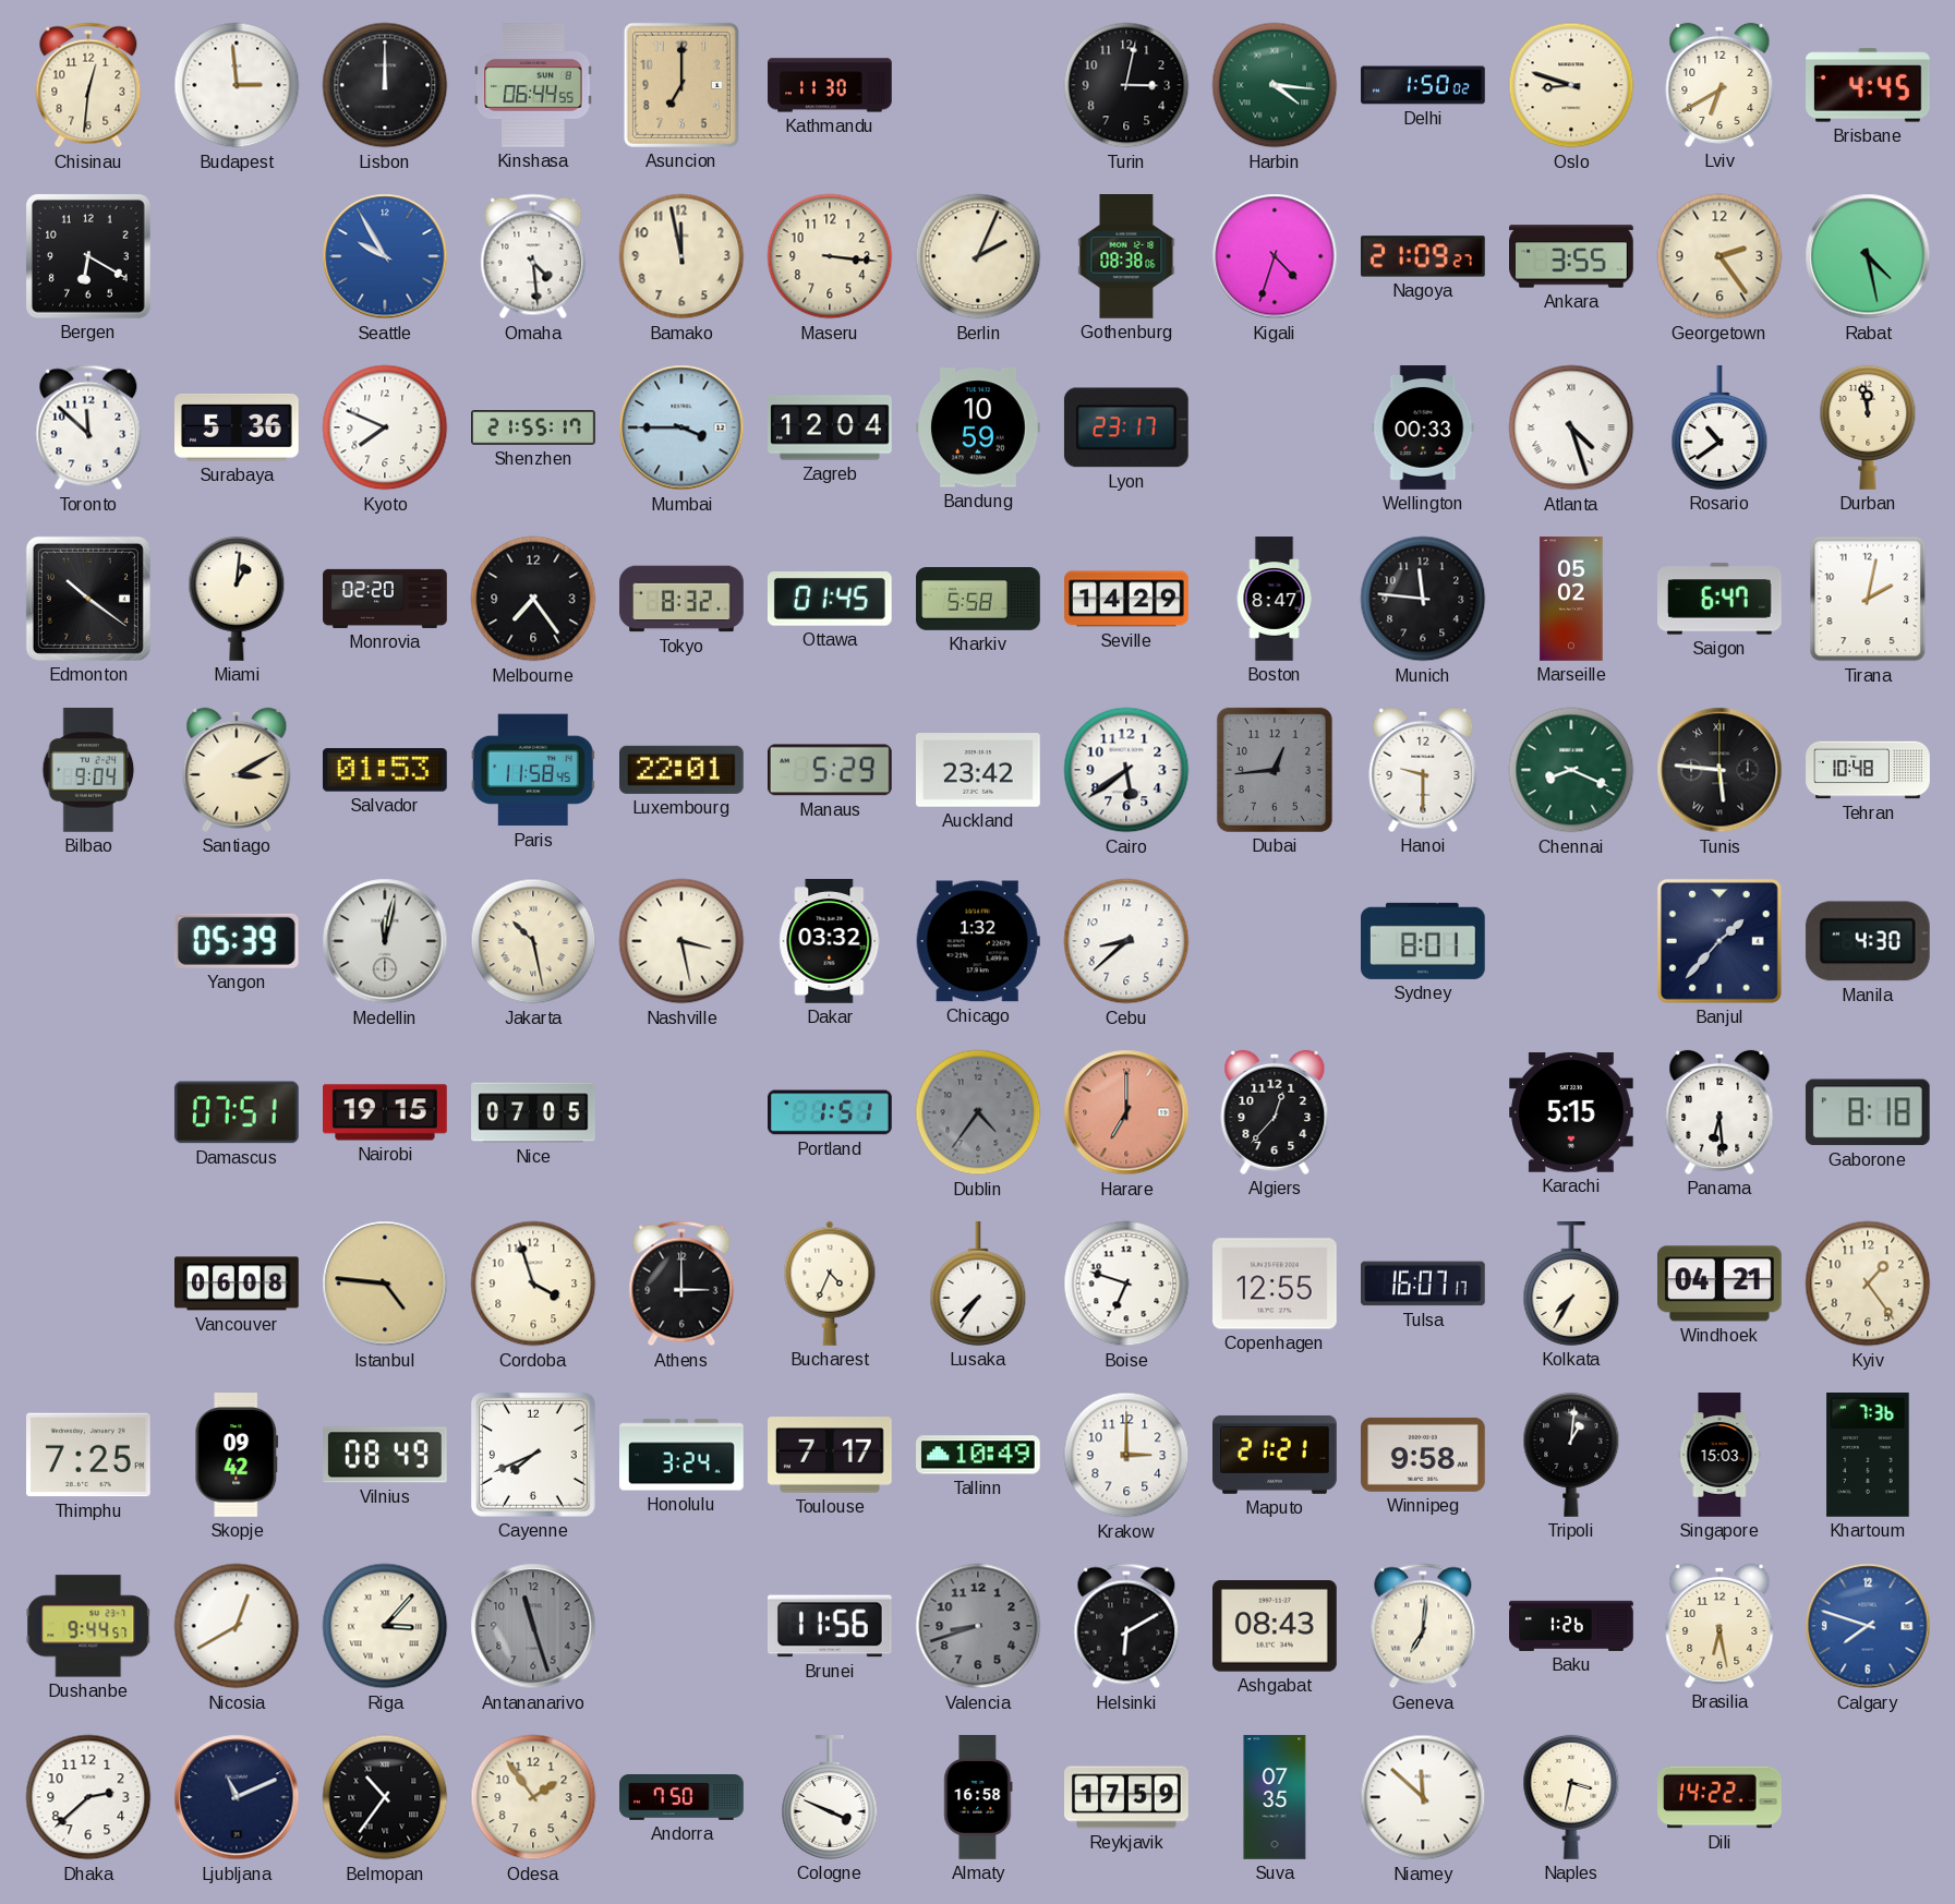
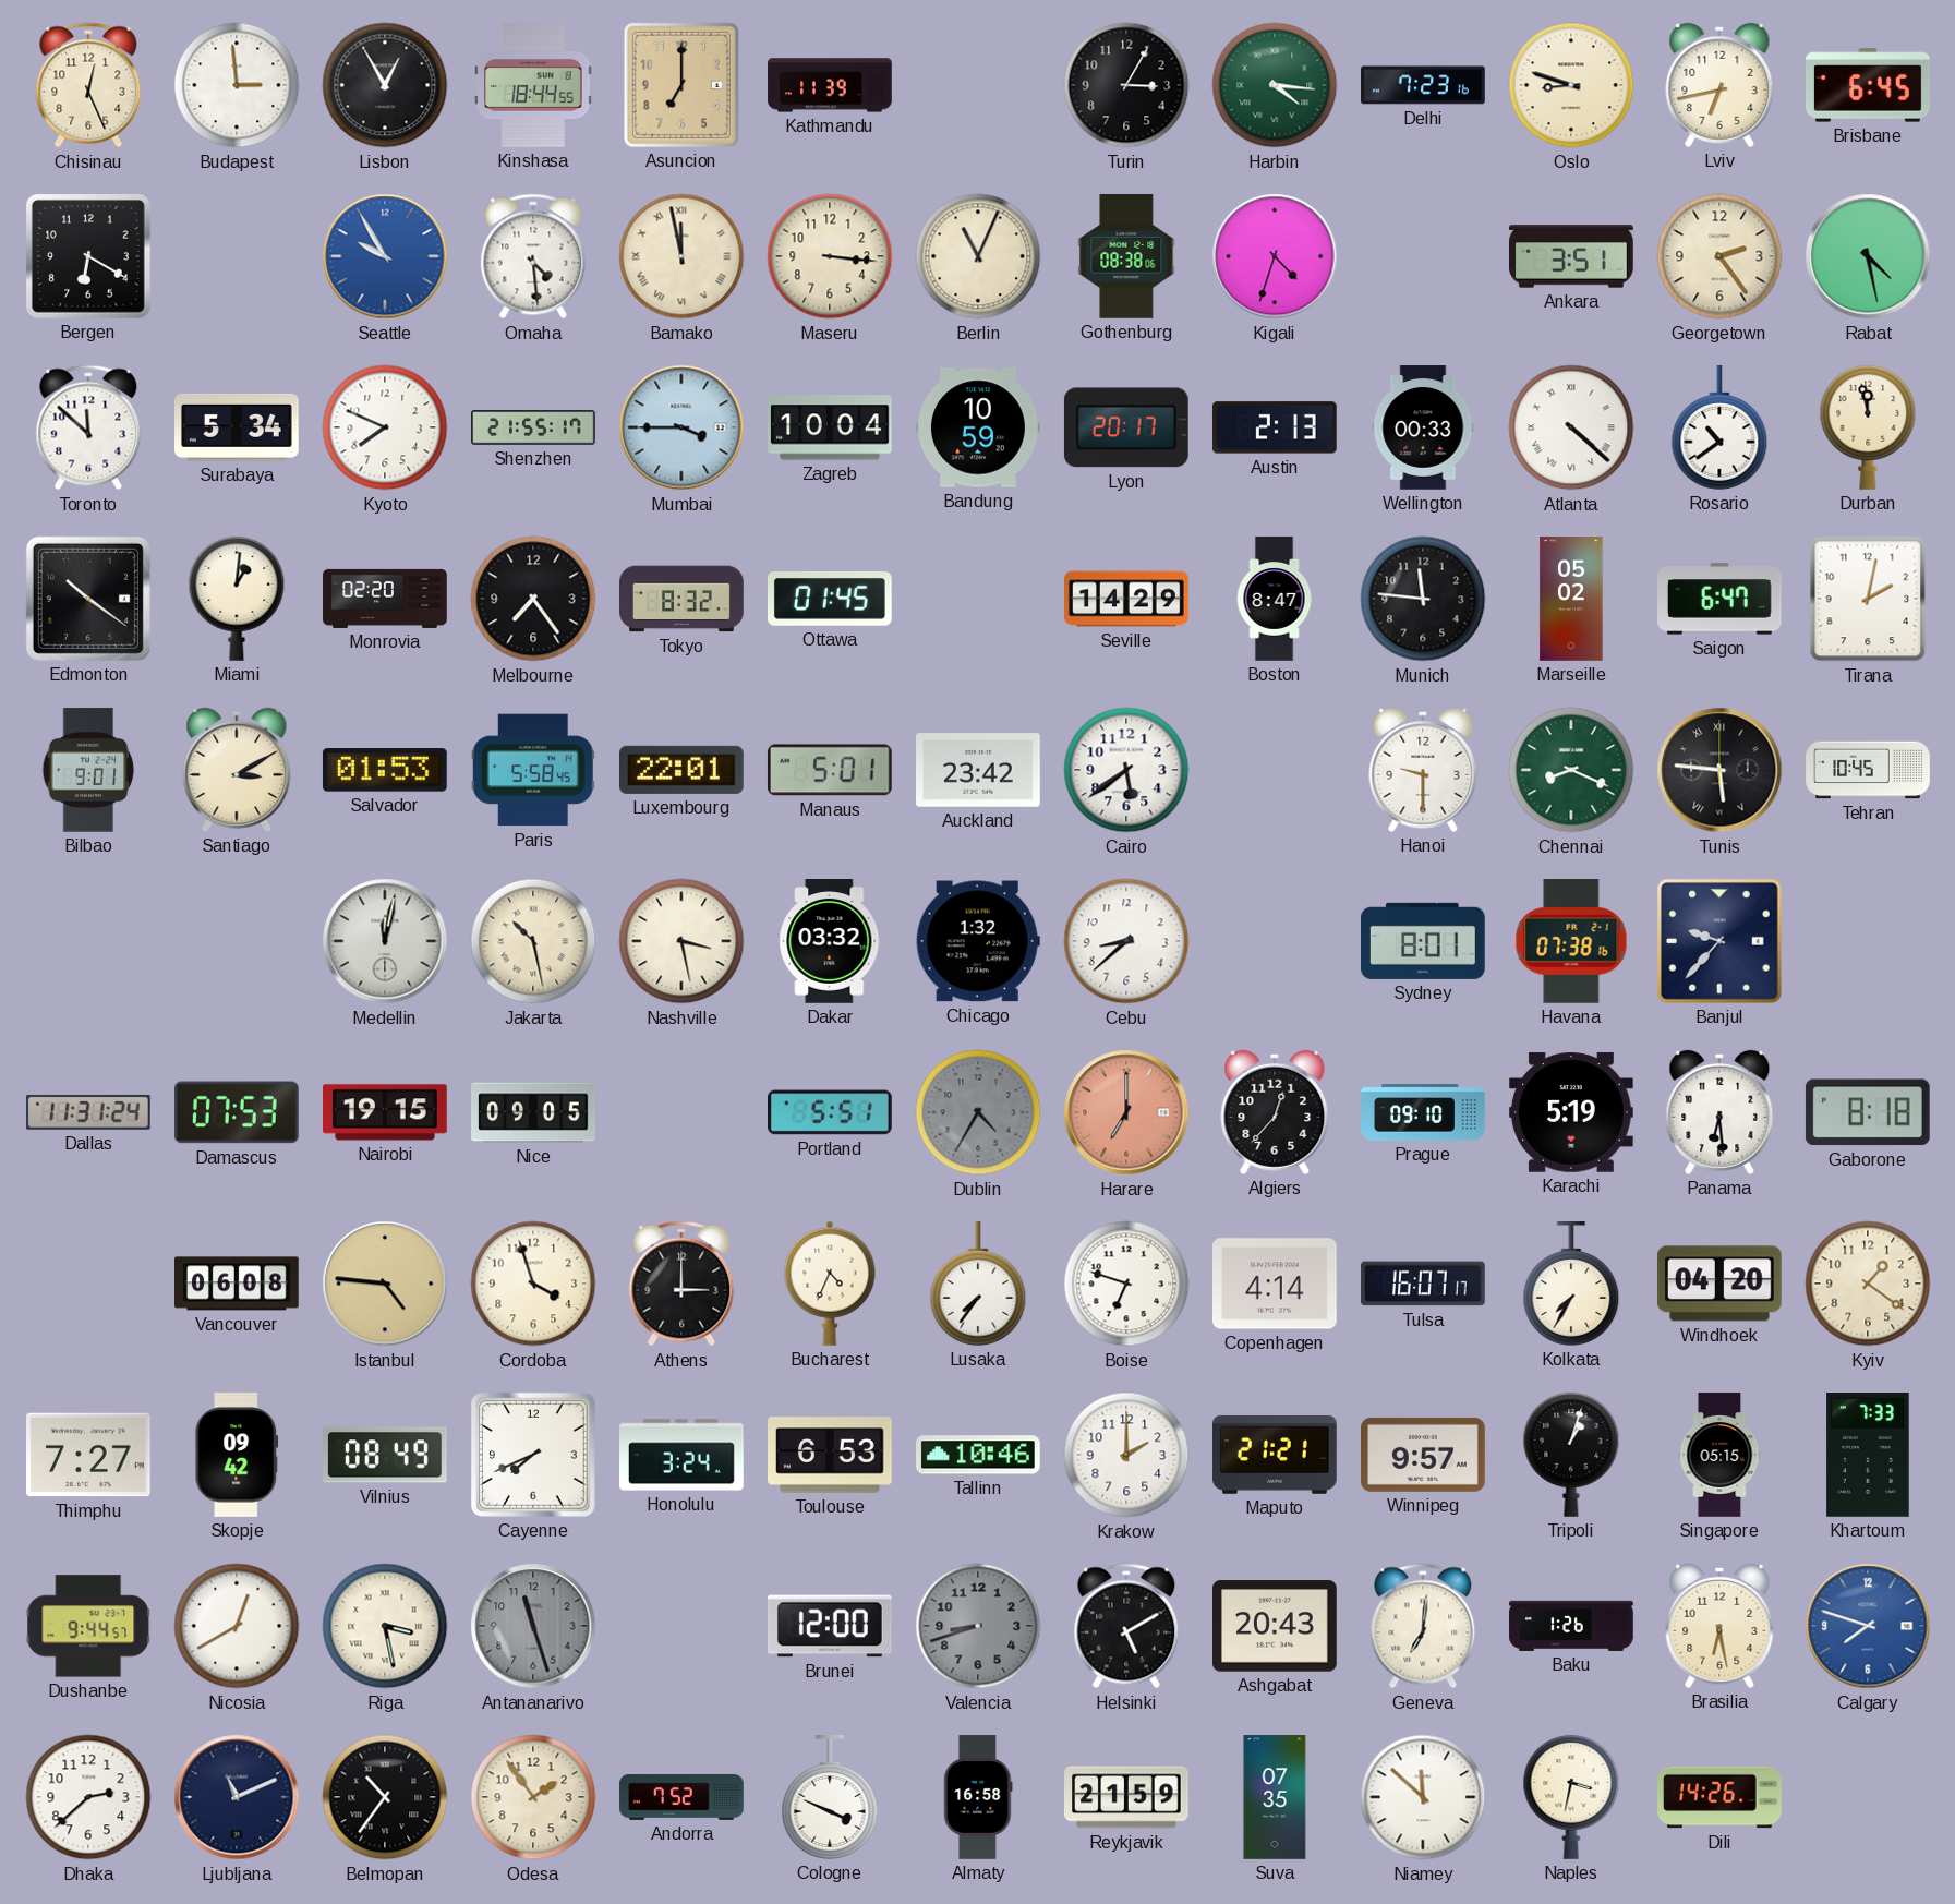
Chisinau: 12:31 -> 12:26
Lisbon: 12:00 -> 12:55
Kinshasa: 06:44 -> 18:44
Kathmandu: 11:30 -> 11:39
Turin: 3:02 -> 3:05
Delhi: 1:50 -> 7:23
Lviv: 6:40 -> 6:43
Brisbane: 4:45 -> 6:45
Bamako numerals: Arabic -> Roman
Berlin: 2:04 -> 11:04
Nagoya: 21:09 -> none
Ankara: 3:55 -> 3:51
Surabaya: 5:36 -> 5:34
Zagreb: 12:04 -> 10:04
Lyon: 23:17 -> 20:17
Austin: none -> 2:13
Atlanta: 4:27 -> 4:22
Kharkiv: 5:58 -> none
Bilbao: 9:04 -> 9:01
Paris: 11:58 -> 5:58
Manaus: 5:29 -> 5:01
Dubai: 12:44 -> none
Tehran: 10:48 -> 10:45
Yangon: 05:39 -> none
Havana: none -> 07:38
Banjul: 1:37 -> 9:37
Manila: 4:30 -> none
Dallas: none -> 11:31
Damascus: 07:51 -> 07:53
Nice: 07:05 -> 09:05
Portland: 1:51 -> 5:51
Dublin: 4:36 -> 4:35
Prague: none -> 09:10
Karachi: 5:15 -> 5:19
Copenhagen: 12:55 -> 4:14
Windhoek: 04:21 -> 04:20
Kyiv: 1:24 -> 1:21
Thimphu: 7:25 -> 7:27
Toulouse: 7:17 -> 6:53
Tallinn: 10:49 -> 10:46
Krakow: 3:00 -> 2:00
Winnipeg: 9:58 -> 9:57
Tripoli: 1:01 -> 1:03
Singapore: 15:03 -> 05:15
Khartoum: 7:36 -> 7:33
Riga: 3:07 -> 3:28
Brunei: 11:56 -> 12:00
Helsinki: 6:10 -> 5:10
Ashgabat: 08:43 -> 20:43
Andorra: 7:50 -> 7:52
Reykjavik: 17:59 -> 21:59
Dili: 14:22 -> 14:26
